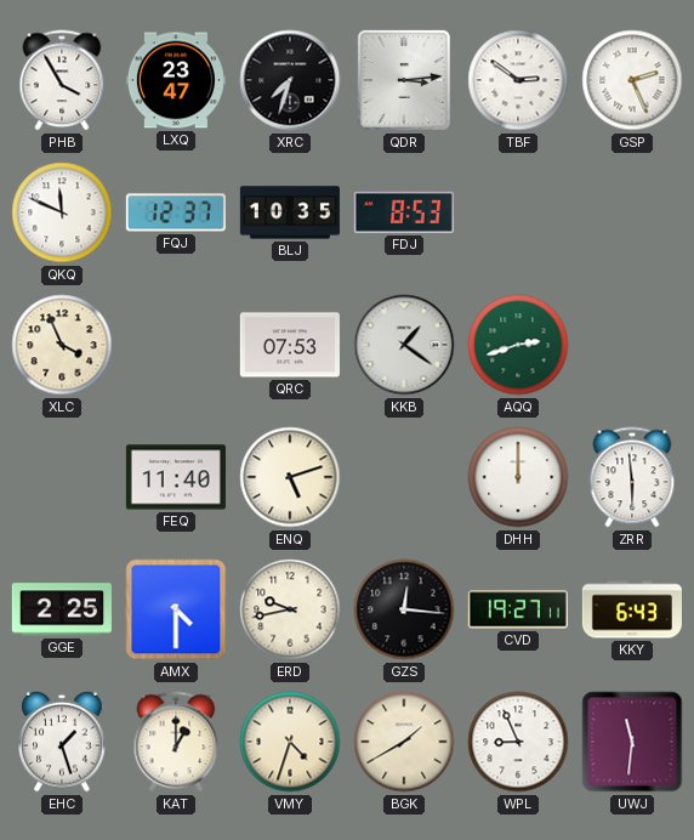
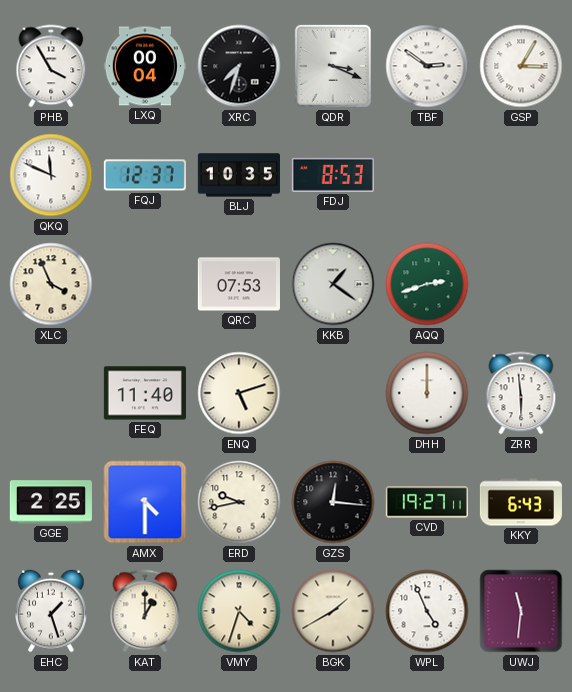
LXQ: 23:47 -> 00:04
QDR: 3:14 -> 3:19
GSP: 2:26 -> 3:05
WPL: 8:56 -> 4:56
